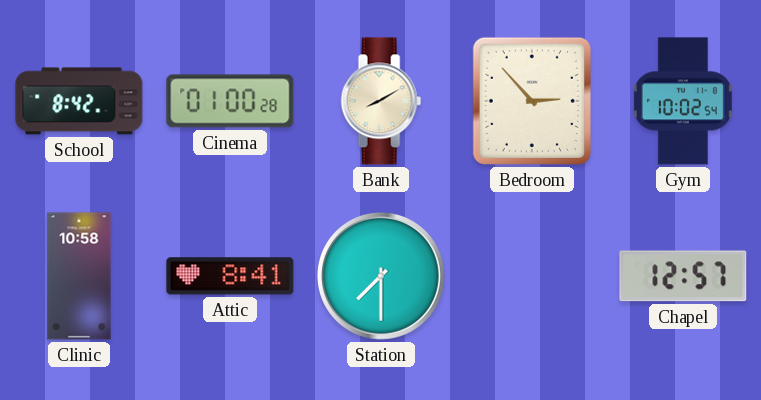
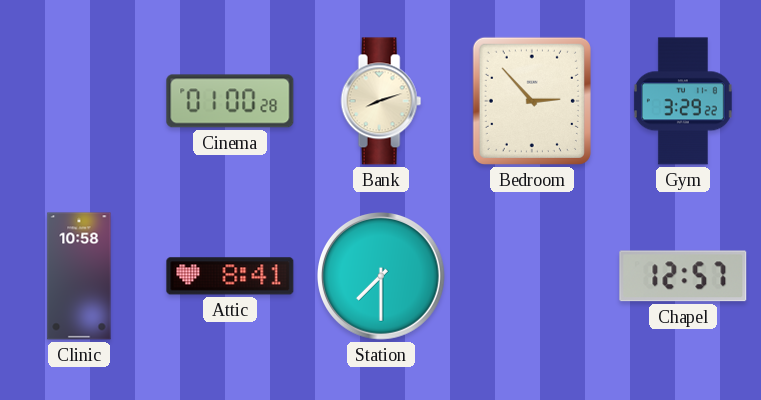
School: 8:42 -> none
Bank: 8:10 -> 8:12
Gym: 10:02 -> 3:29
